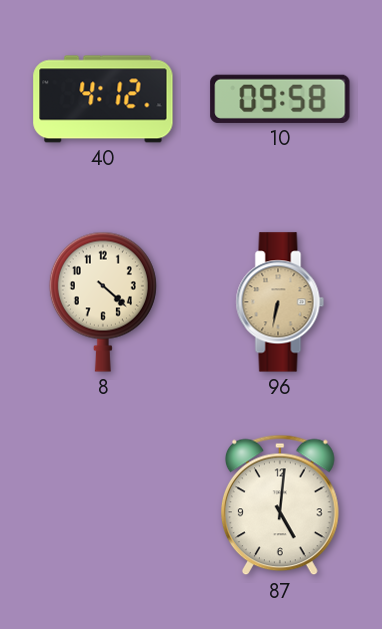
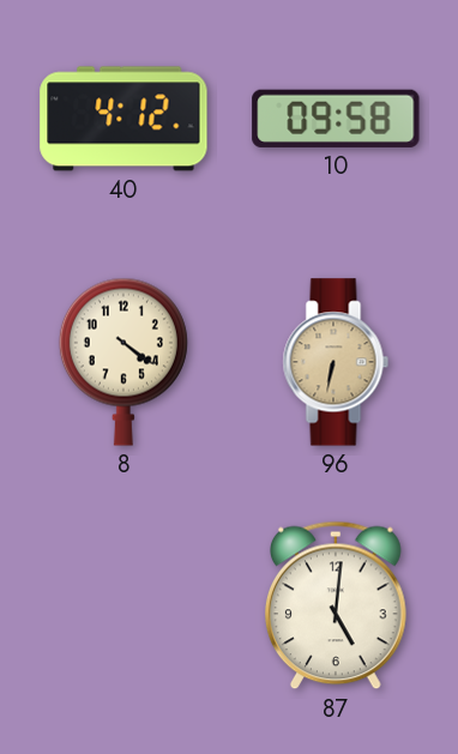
8: 4:22 -> 4:21
